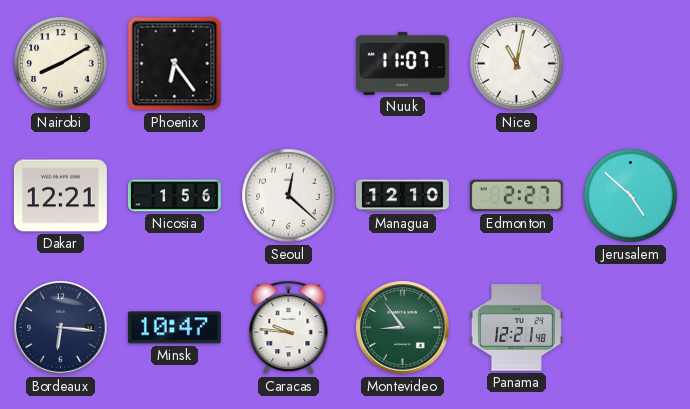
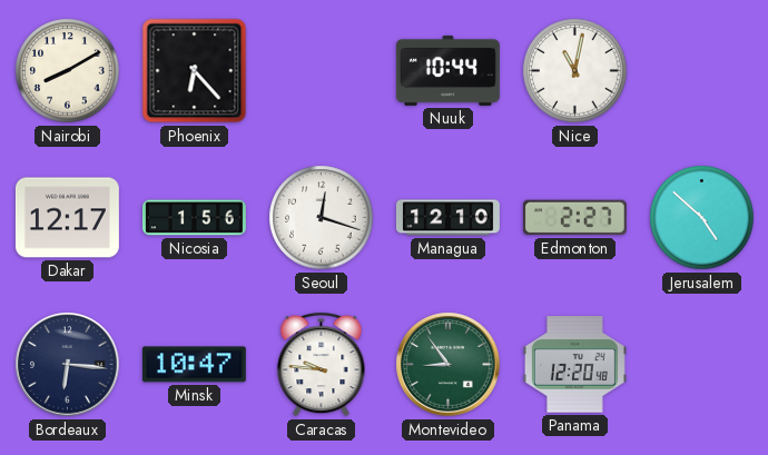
Phoenix: 6:24 -> 6:23
Nuuk: 11:07 -> 10:44
Dakar: 12:21 -> 12:17
Seoul: 12:22 -> 12:18
Panama: 12:21 -> 12:20
